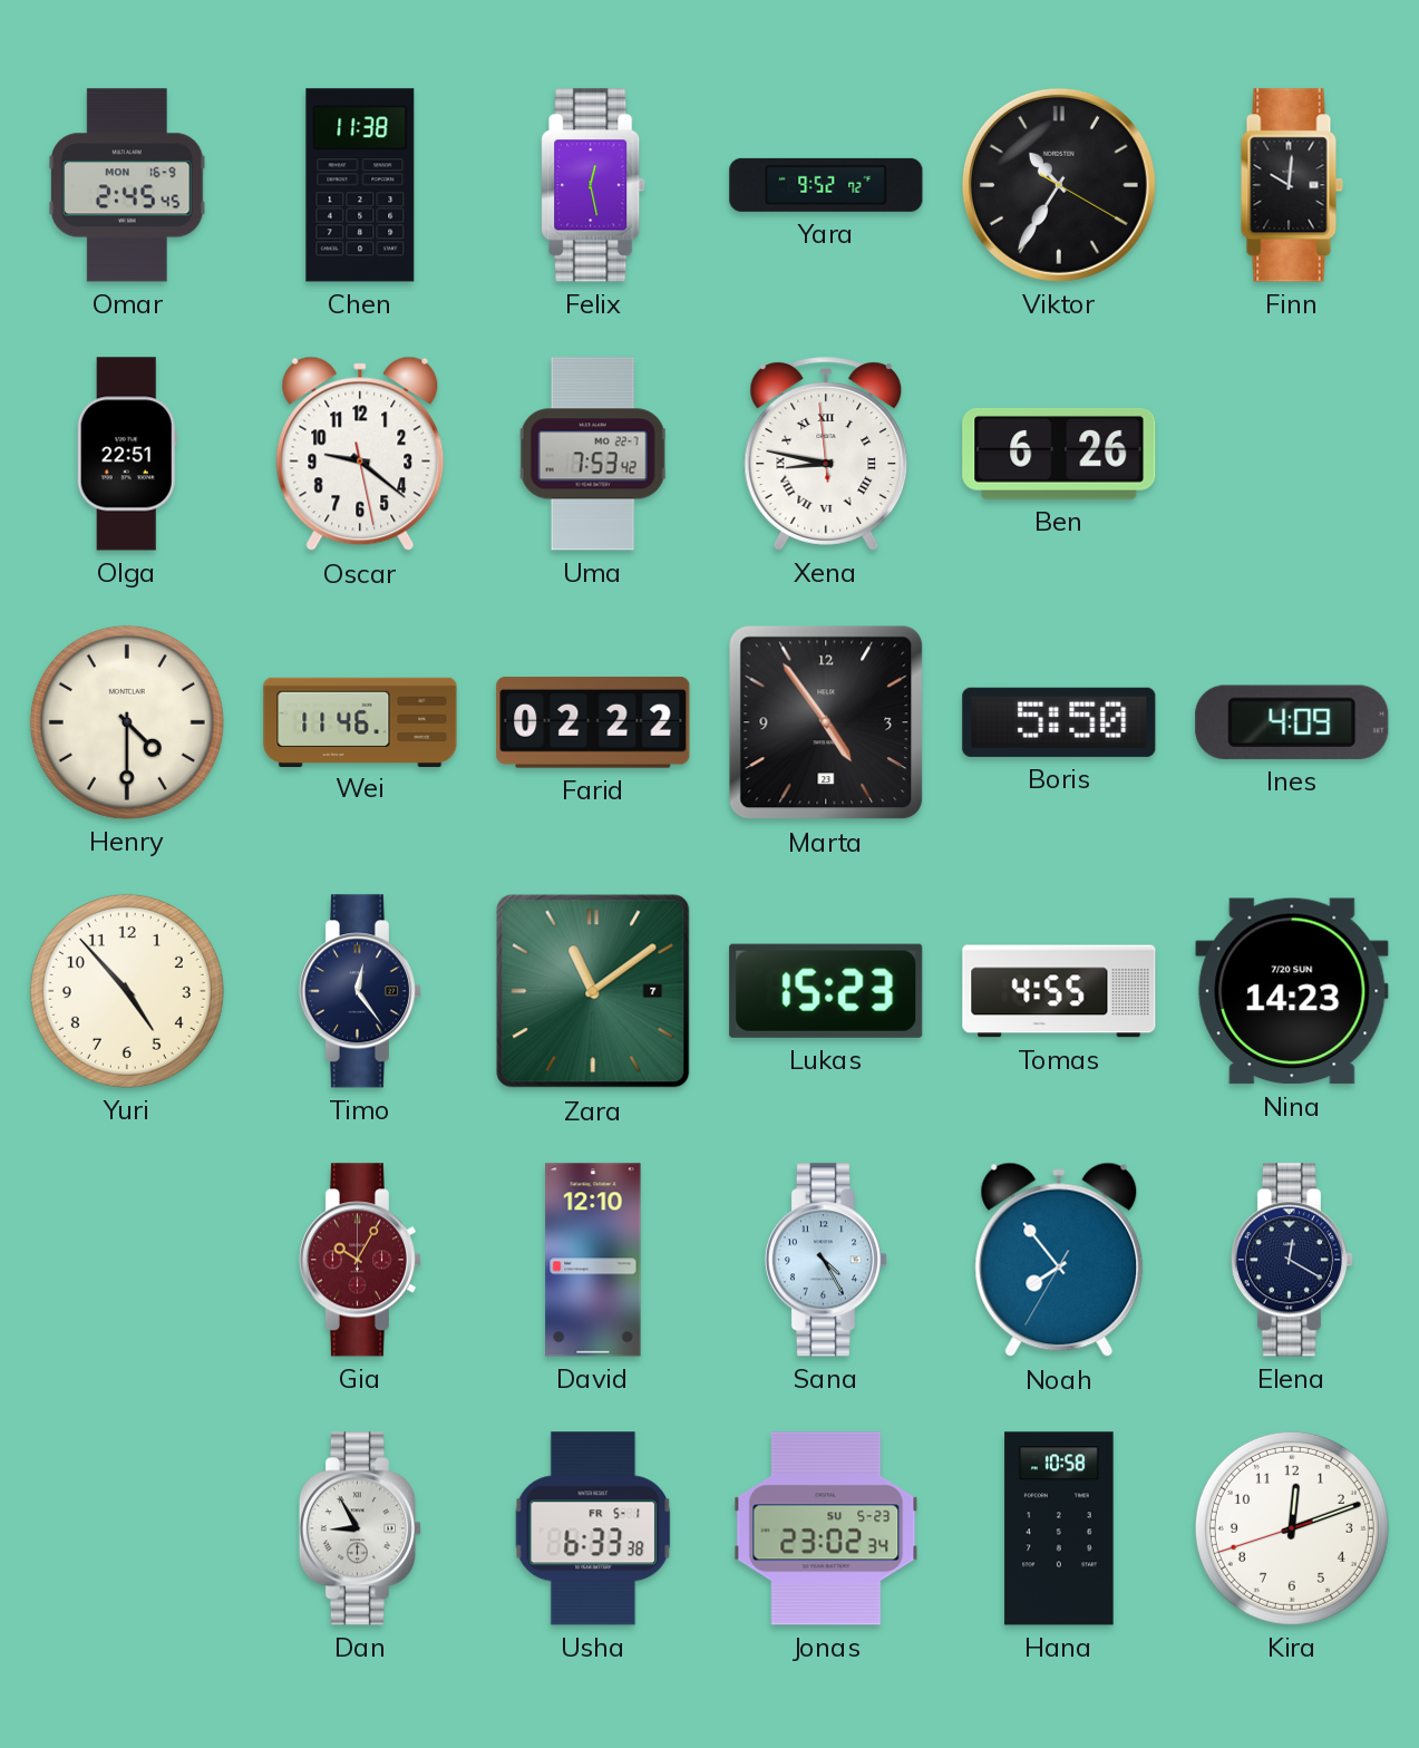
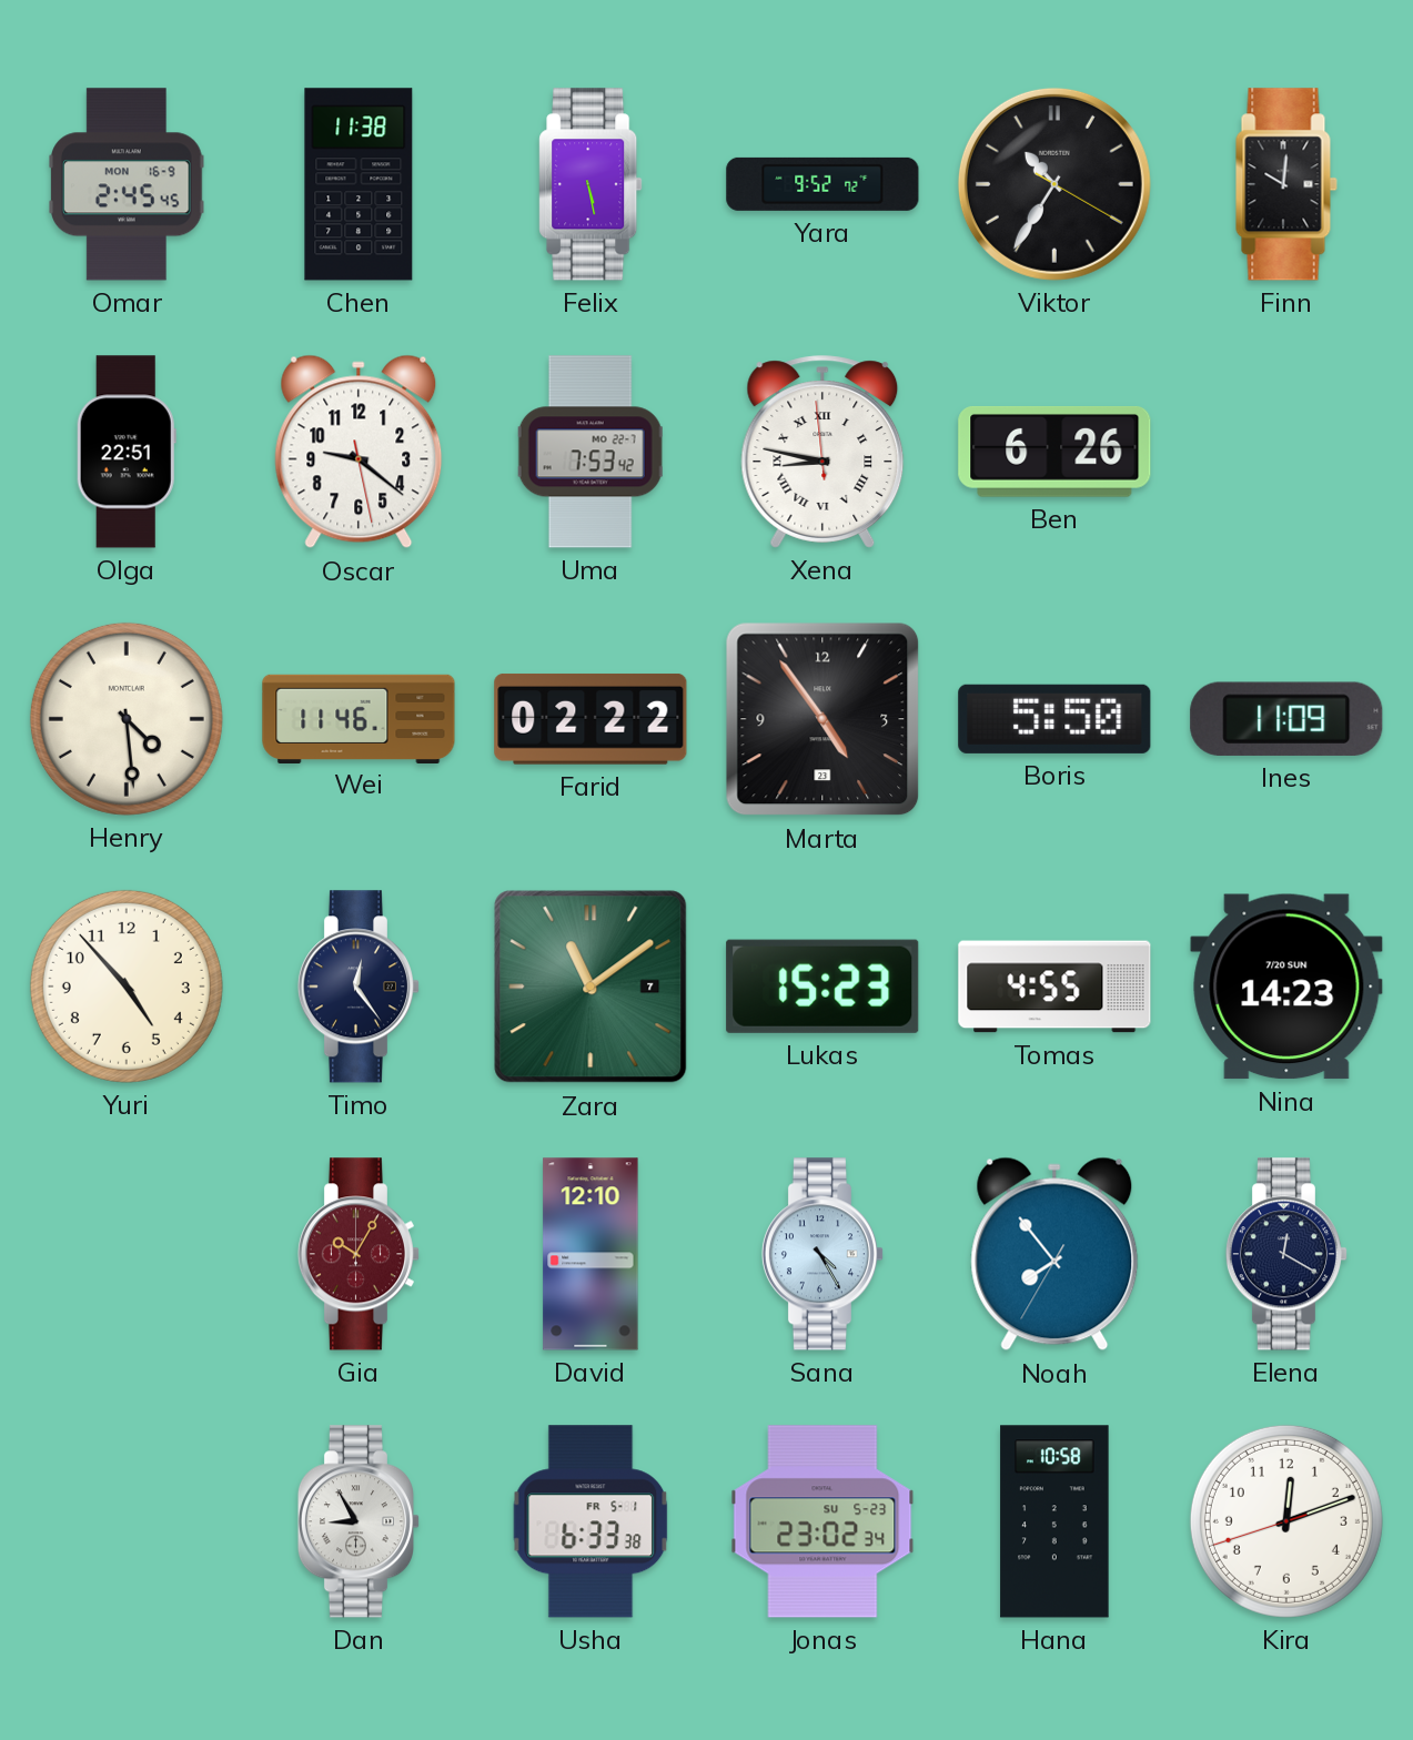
Felix: 12:28 -> 5:28
Henry: 4:30 -> 4:29
Ines: 4:09 -> 11:09
